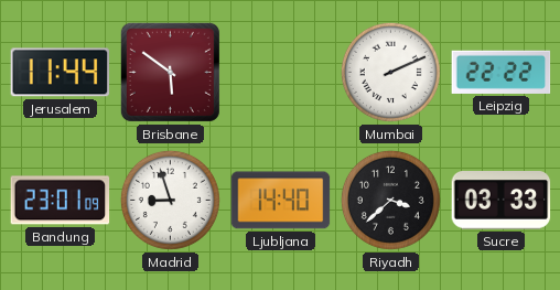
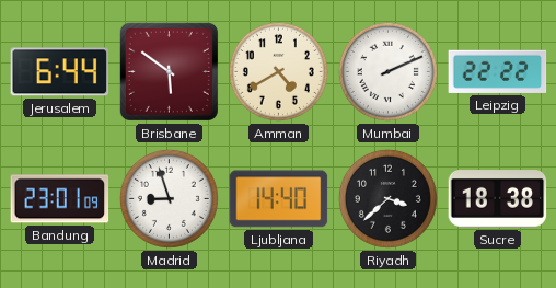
Jerusalem: 11:44 -> 6:44
Amman: none -> 4:40
Sucre: 03:33 -> 18:38
